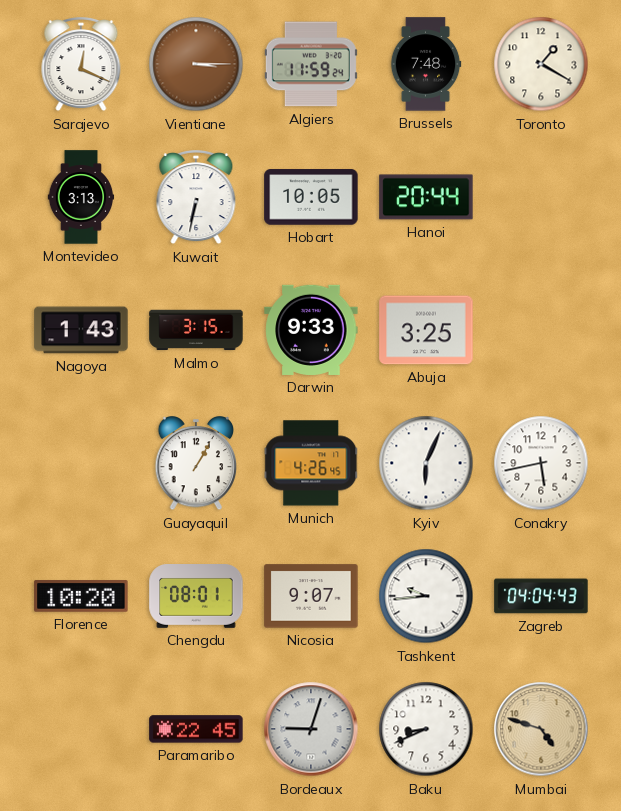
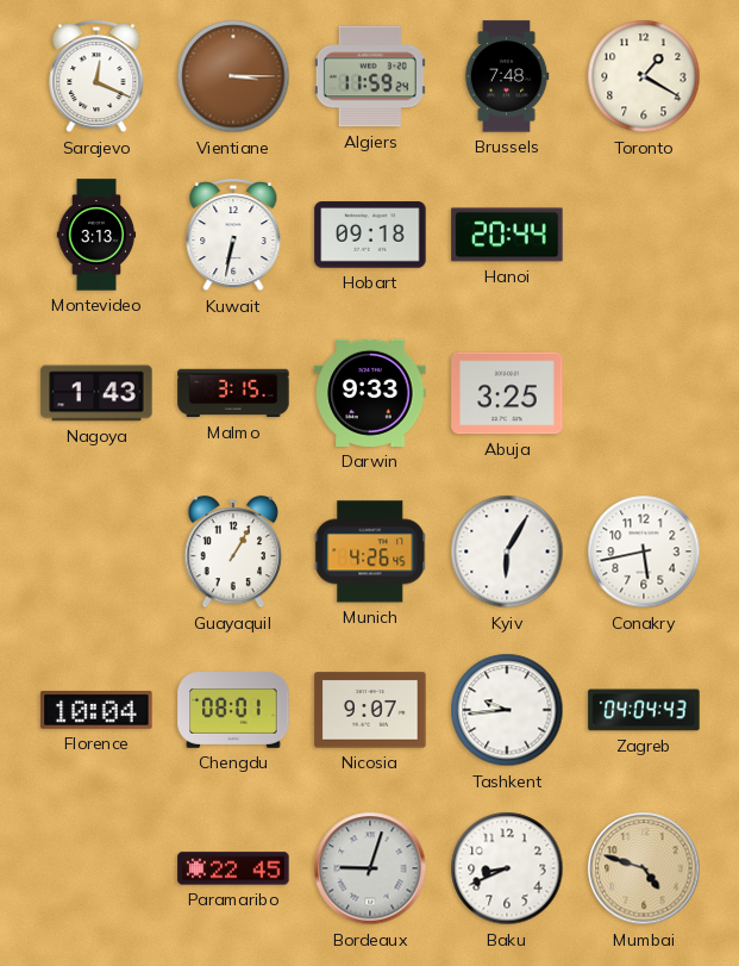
Hobart: 10:05 -> 09:18
Kyiv: 6:04 -> 6:05
Florence: 10:20 -> 10:04
